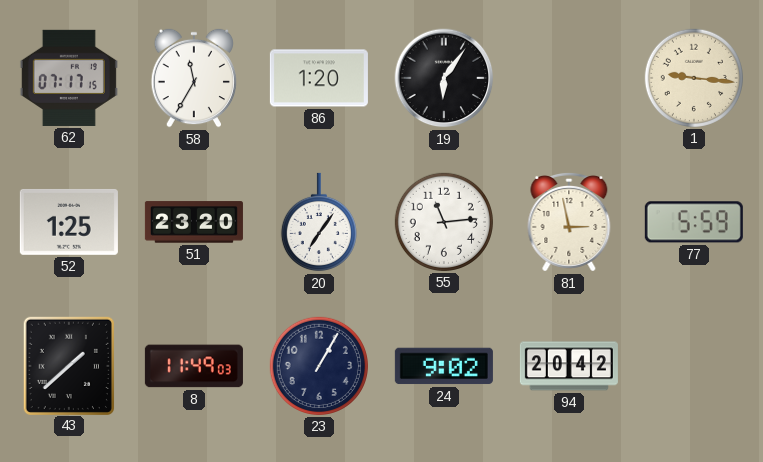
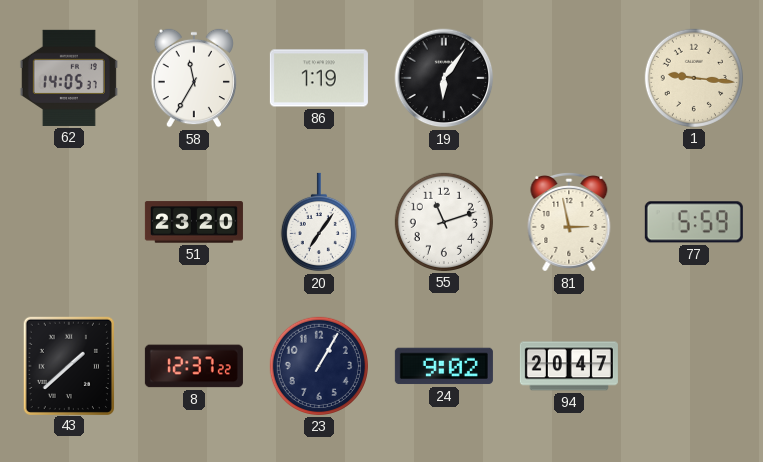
62: 07:17 -> 14:05
86: 1:20 -> 1:19
52: 1:25 -> none
55: 11:14 -> 11:12
8: 11:49 -> 12:37
94: 20:42 -> 20:47
